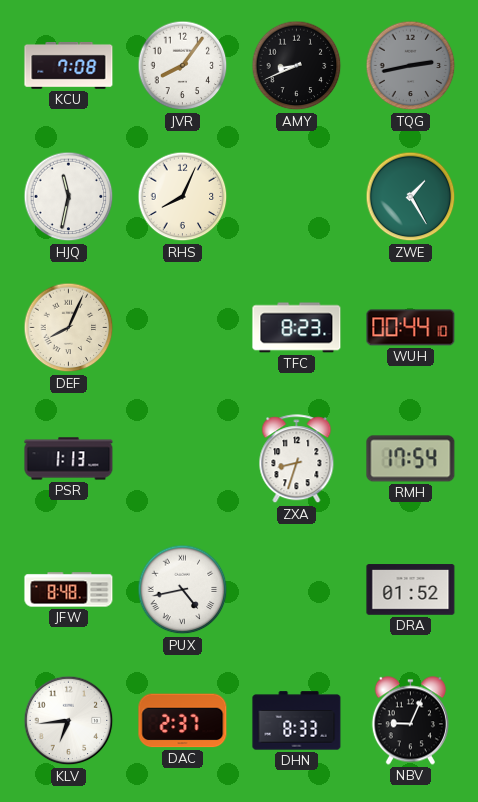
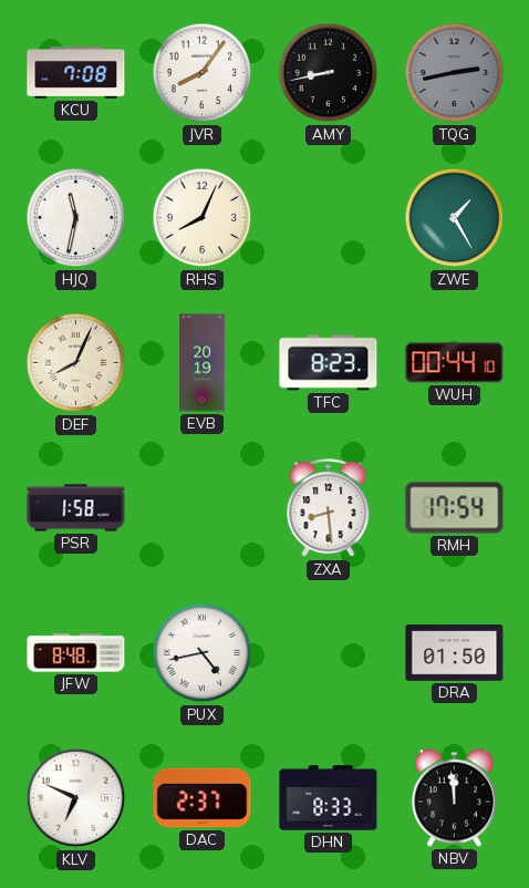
AMY: 8:41 -> 8:43
EVB: none -> 20:19
PSR: 1:13 -> 1:58
ZXA: 8:33 -> 8:29
DRA: 01:52 -> 01:50
KLV: 6:44 -> 6:49
NBV: 9:04 -> 11:59
